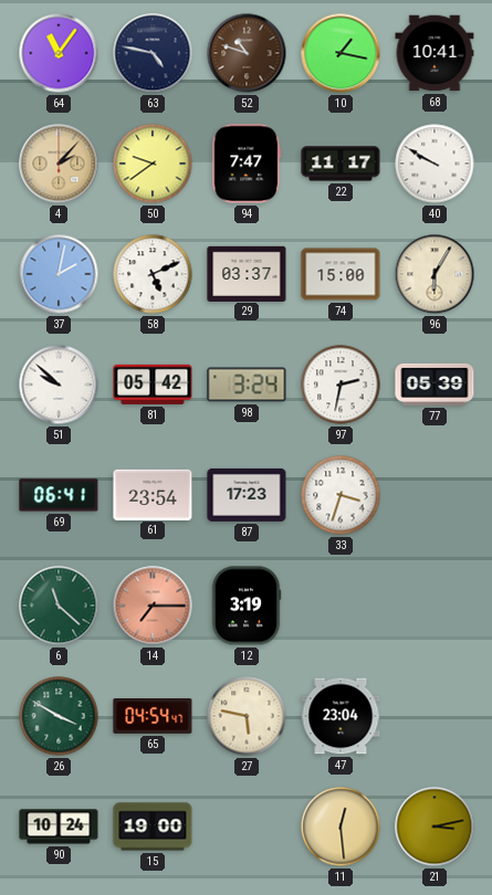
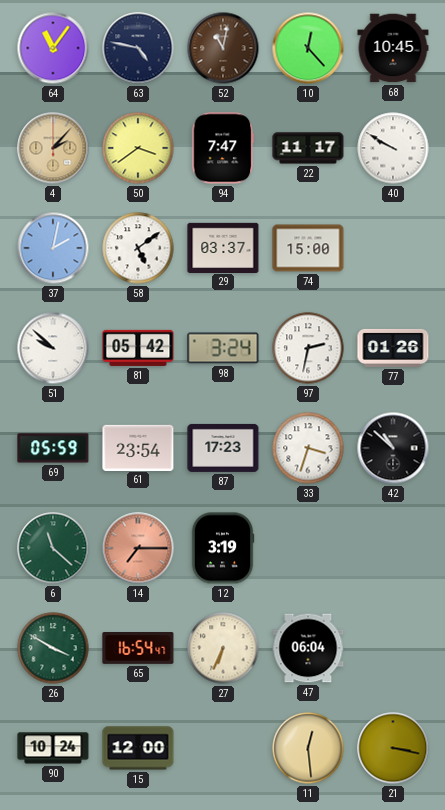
52: 10:48 -> 11:02
10: 1:17 -> 12:23
68: 10:41 -> 10:45
50: 9:39 -> 3:39
58: 5:11 -> 5:09
96: 6:05 -> none
77: 05:39 -> 01:26
69: 06:41 -> 05:59
42: none -> 10:52
65: 04:54 -> 16:54
27: 5:47 -> 6:34
47: 23:04 -> 06:04
15: 19:00 -> 12:00
21: 3:13 -> 3:17
